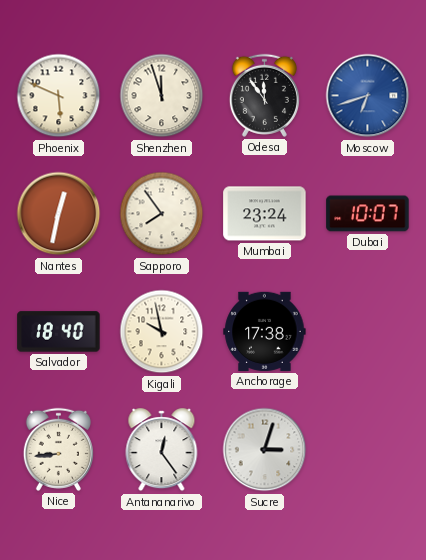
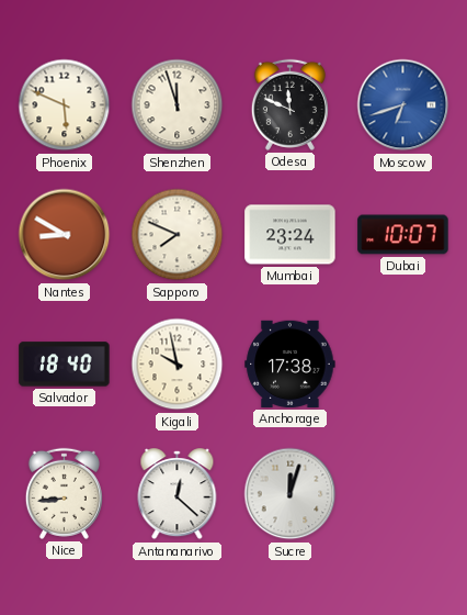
Odesa: 11:54 -> 11:49
Nantes: 12:32 -> 8:50
Sapporo: 7:54 -> 7:49
Antananarivo: 12:24 -> 12:22
Sucre: 3:03 -> 12:03
